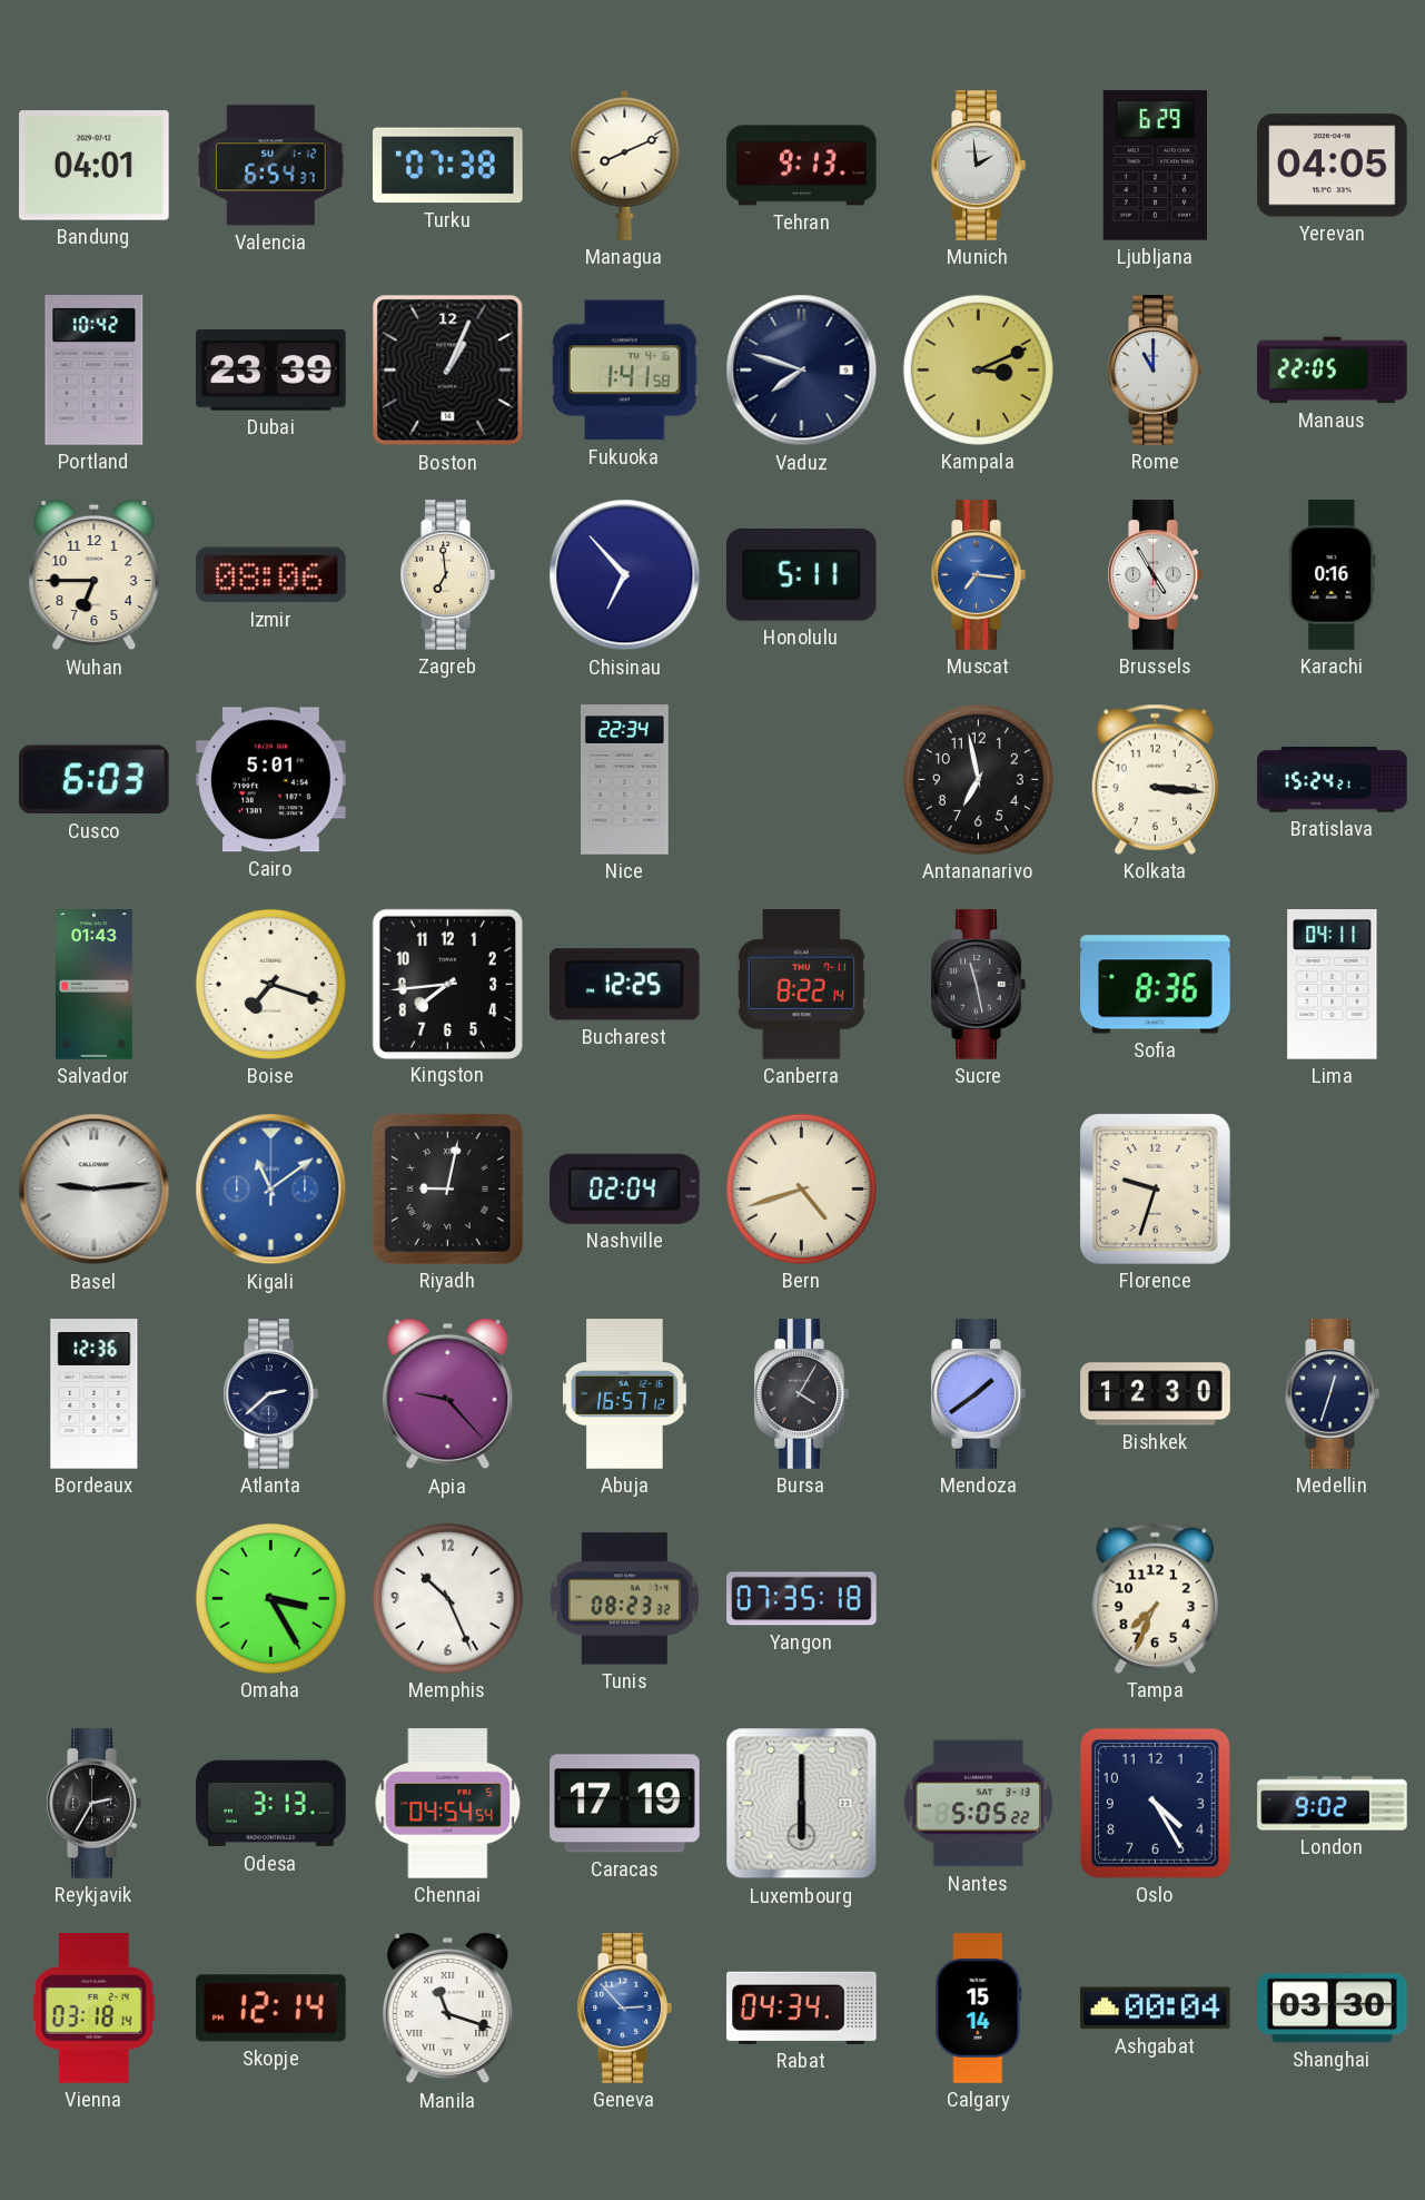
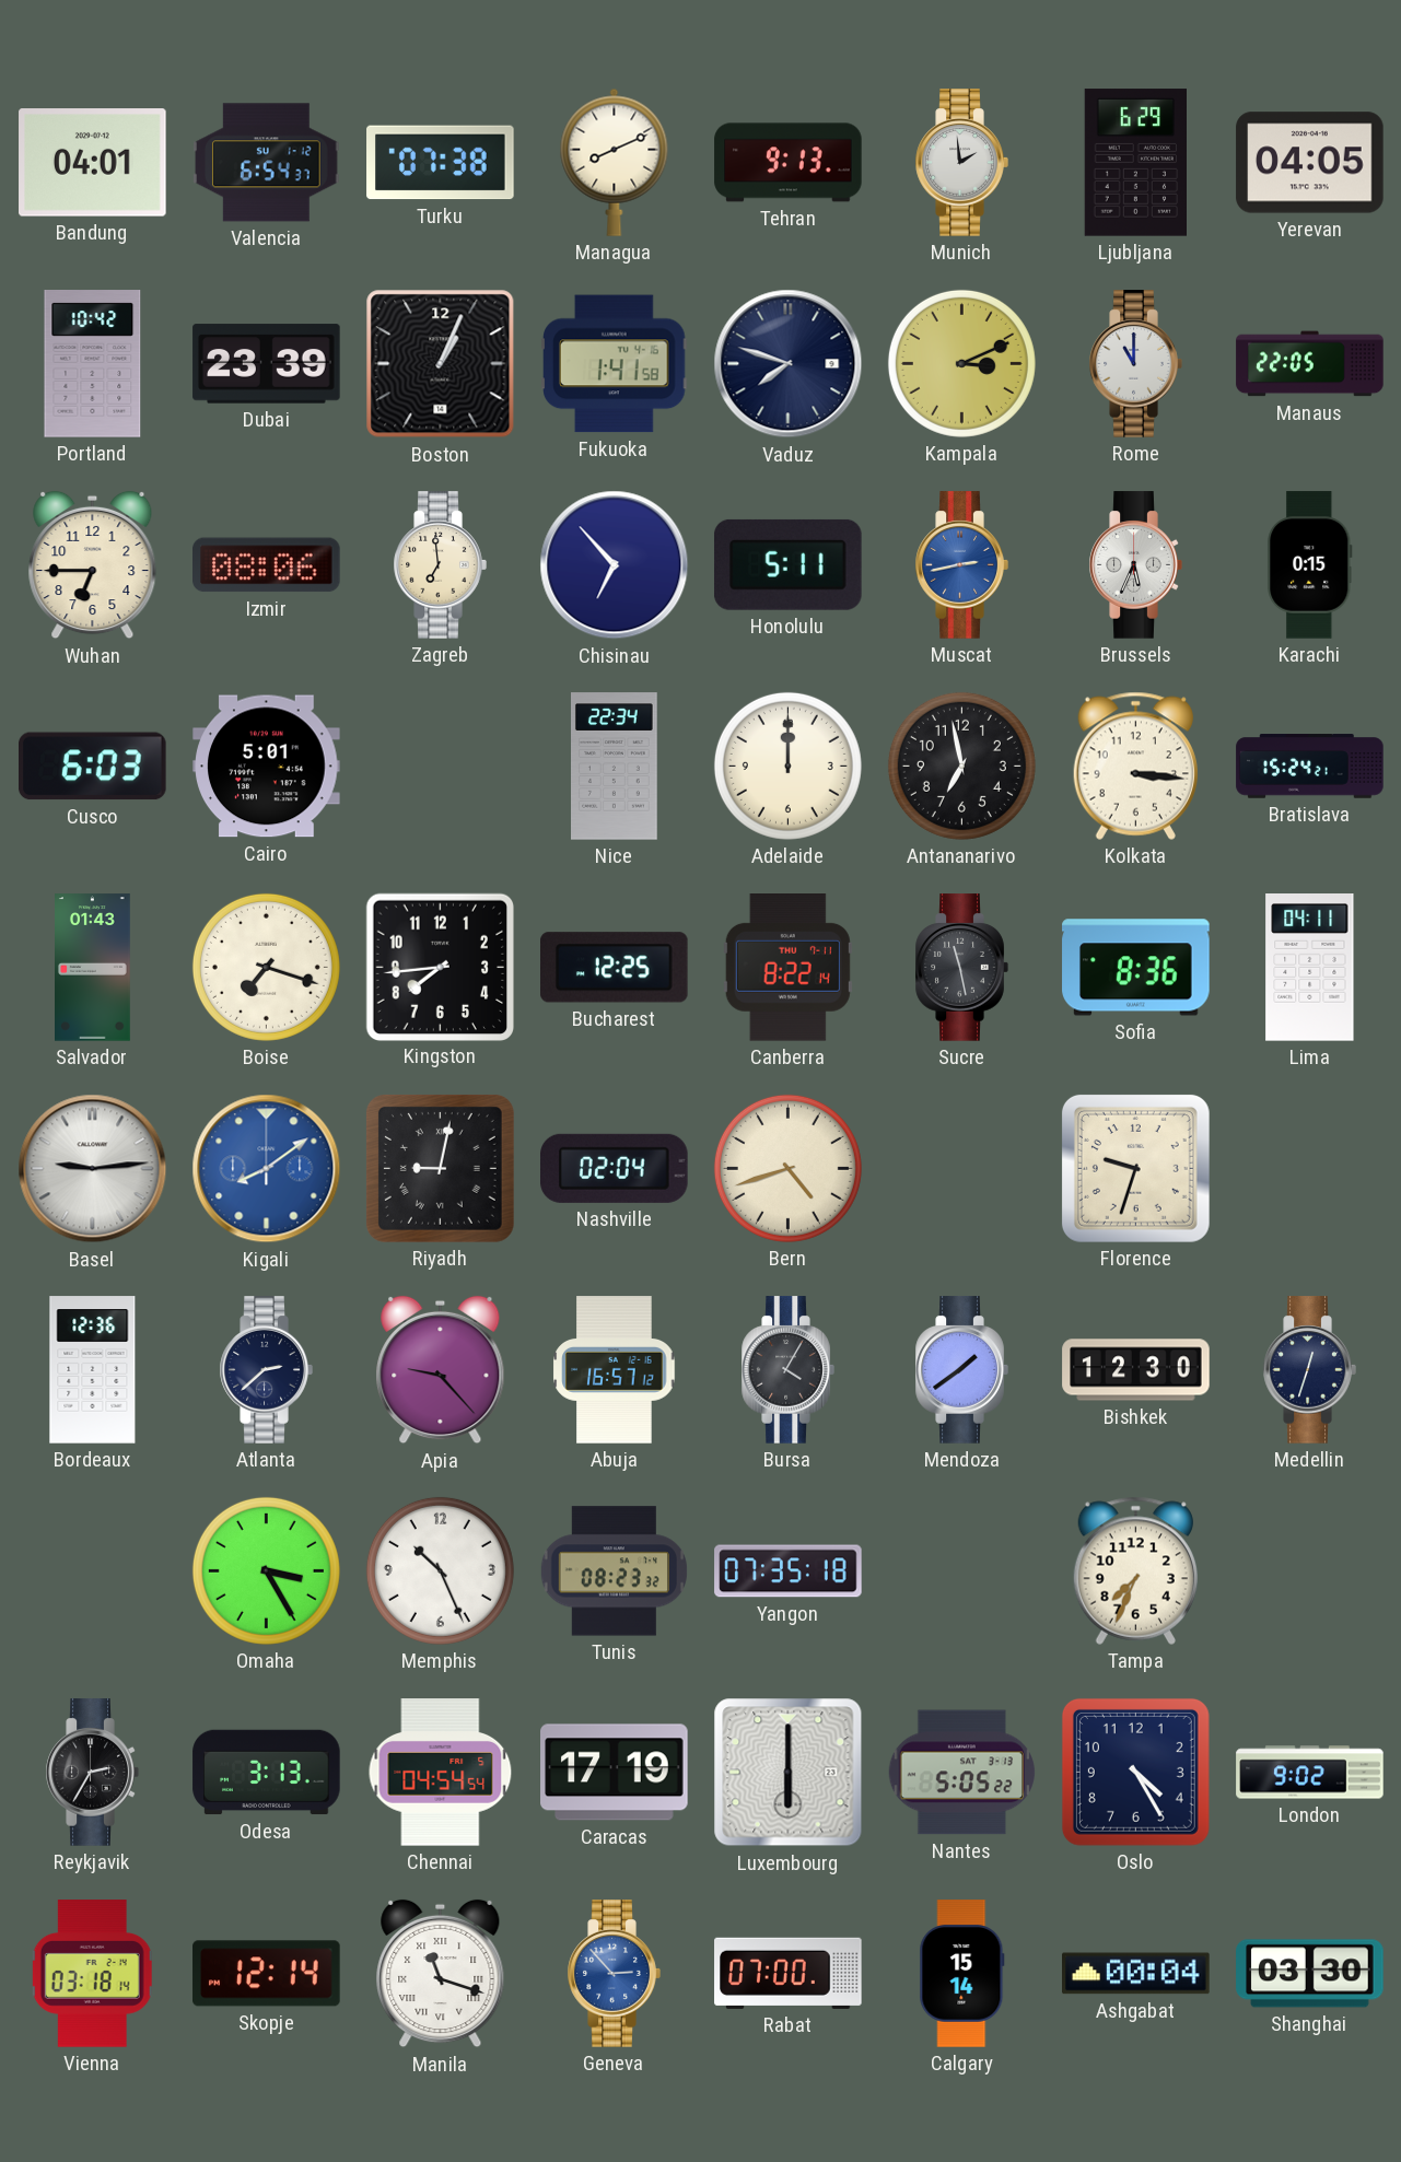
Muscat: 7:16 -> 2:43
Brussels: 4:55 -> 5:34
Karachi: 0:16 -> 0:15
Adelaide: none -> 12:00
Kigali: 11:09 -> 8:09
Rabat: 04:34 -> 07:00
